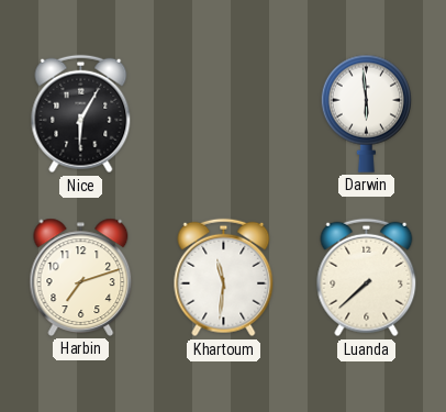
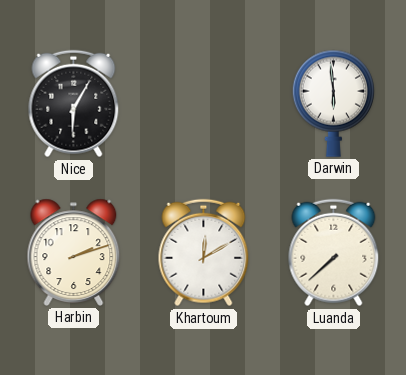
Harbin: 7:12 -> 2:12
Khartoum: 11:31 -> 12:10
